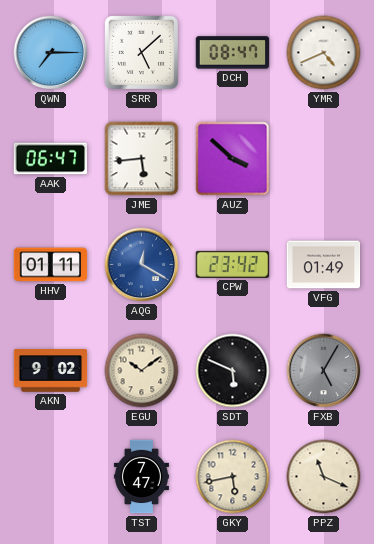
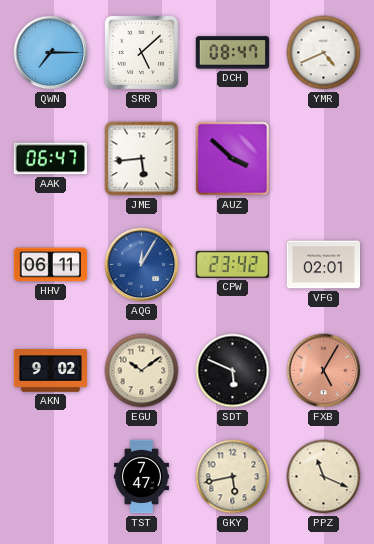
HHV: 01:11 -> 06:11
AQG: 12:20 -> 12:05
VFG: 01:49 -> 02:01
FXB dial: grey -> salmon
